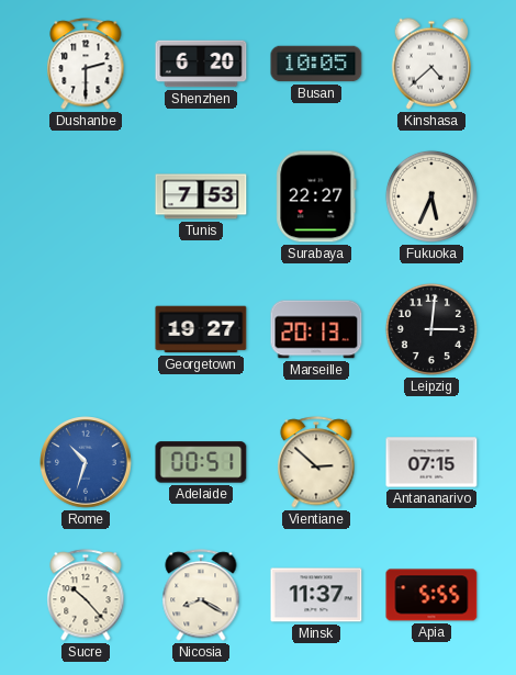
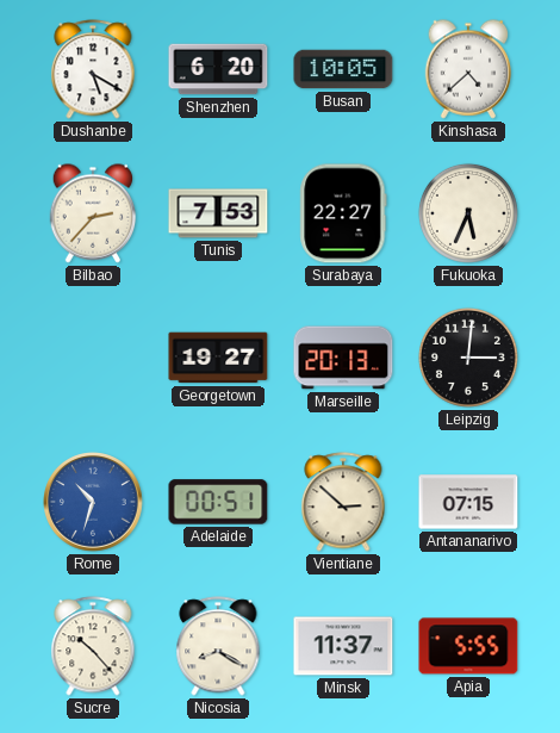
Dushanbe: 2:30 -> 5:20
Bilbao: none -> 2:37
